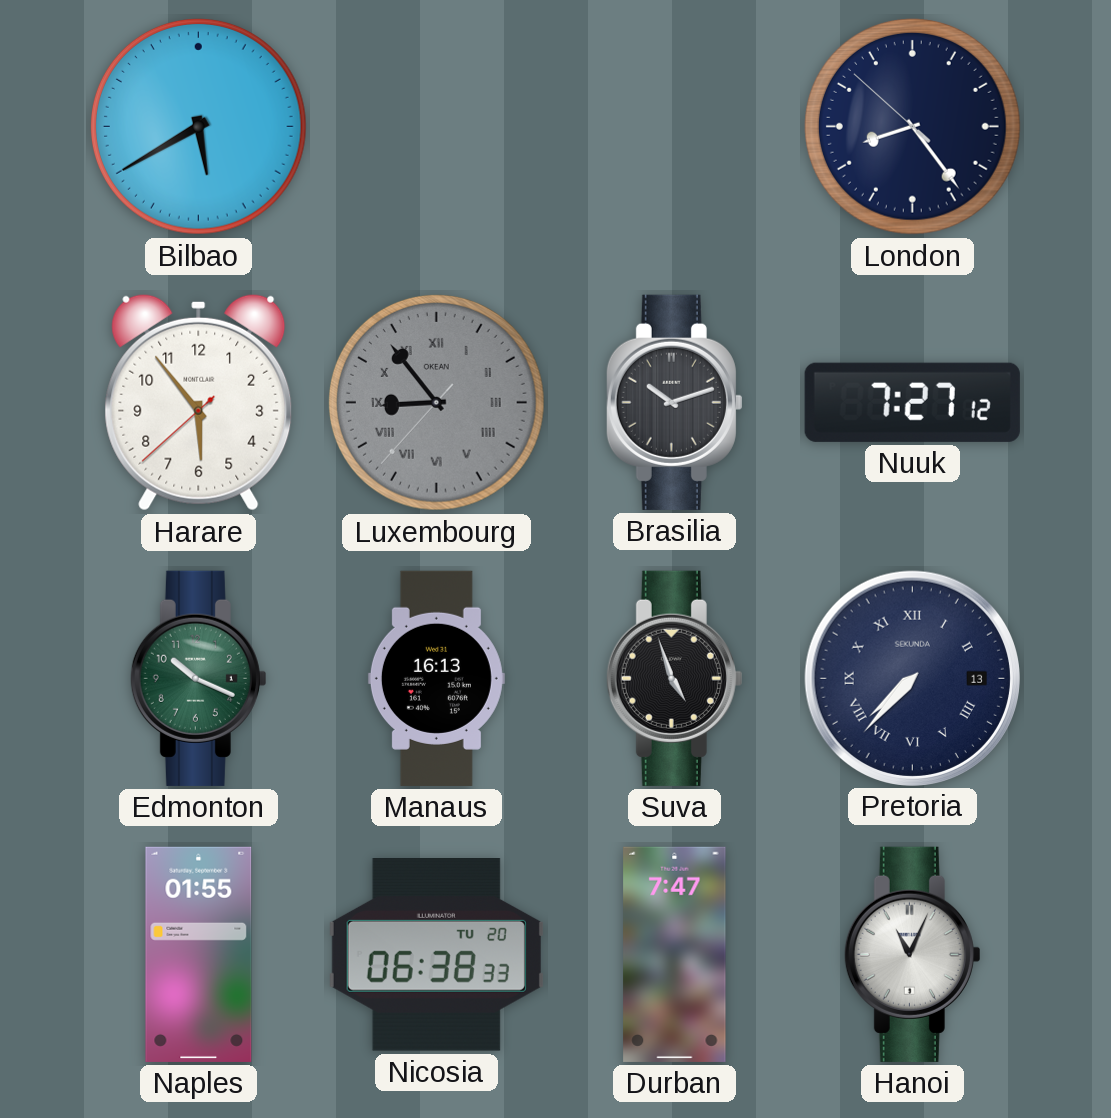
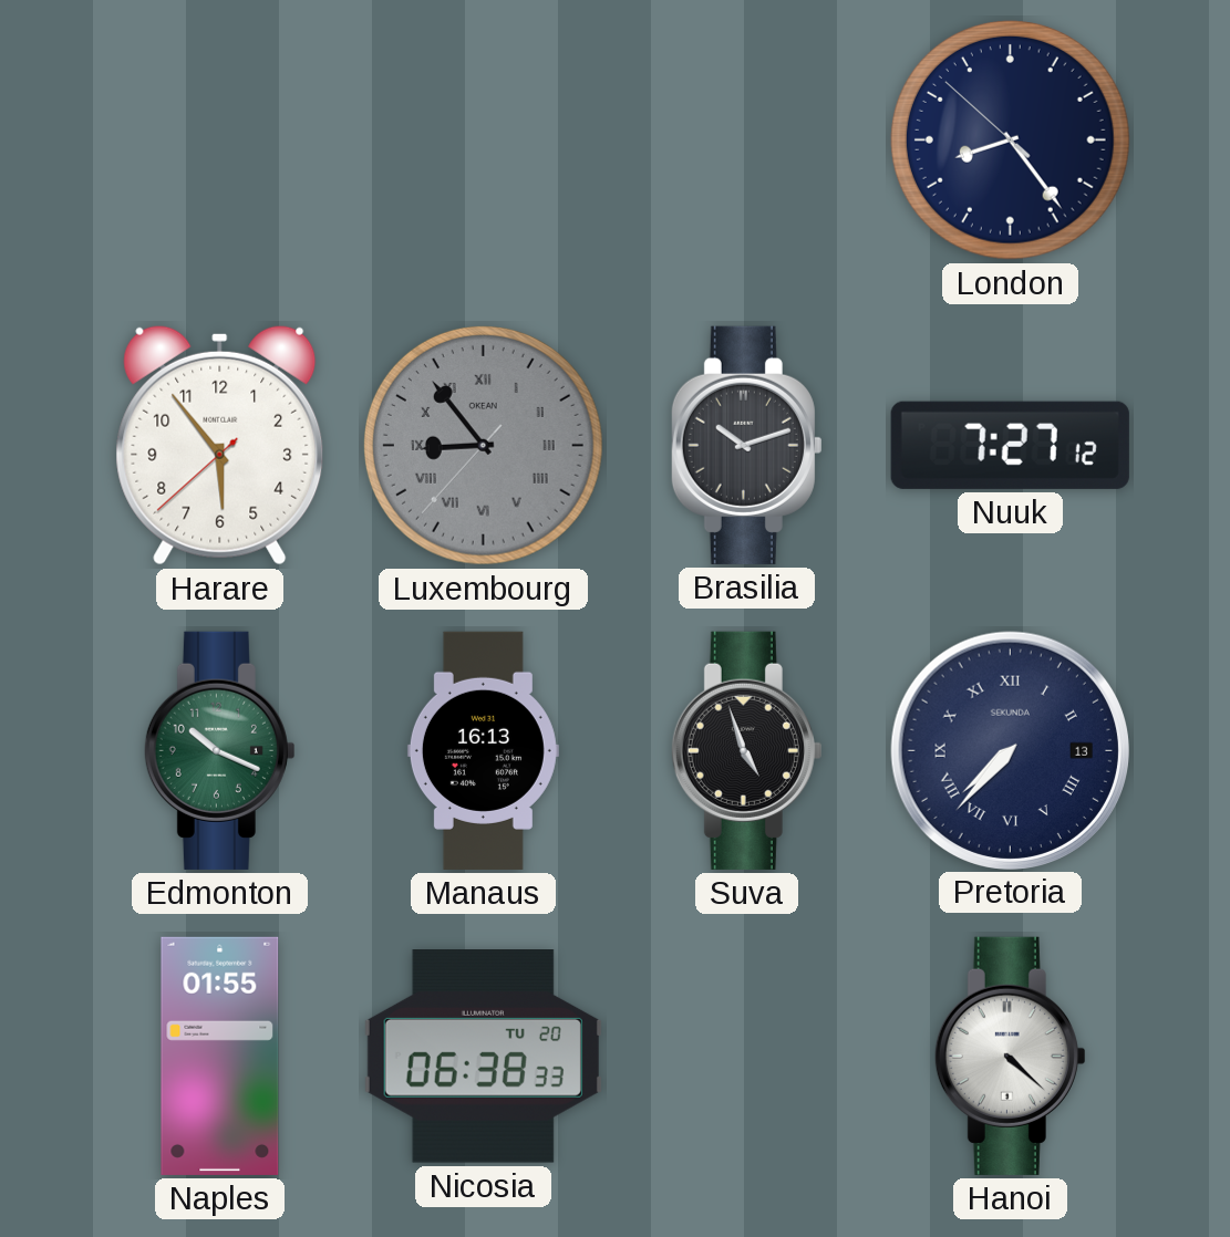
Bilbao: 5:40 -> none
Durban: 7:47 -> none
Hanoi: 11:04 -> 4:22
